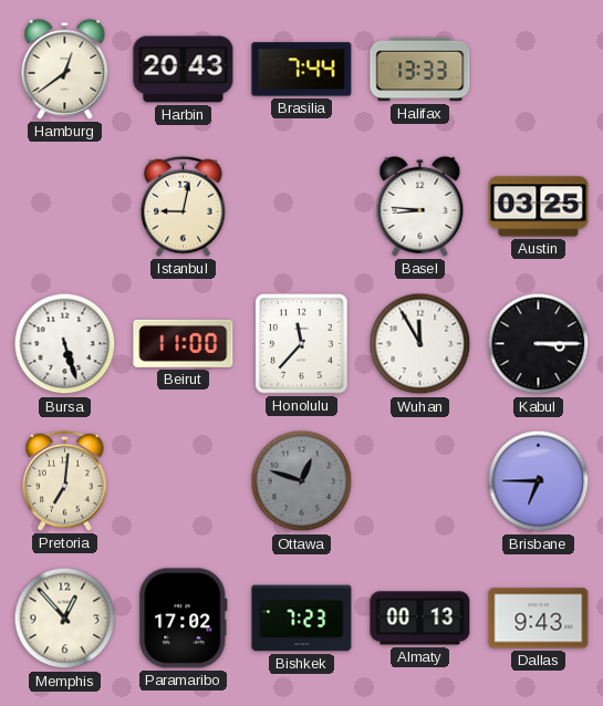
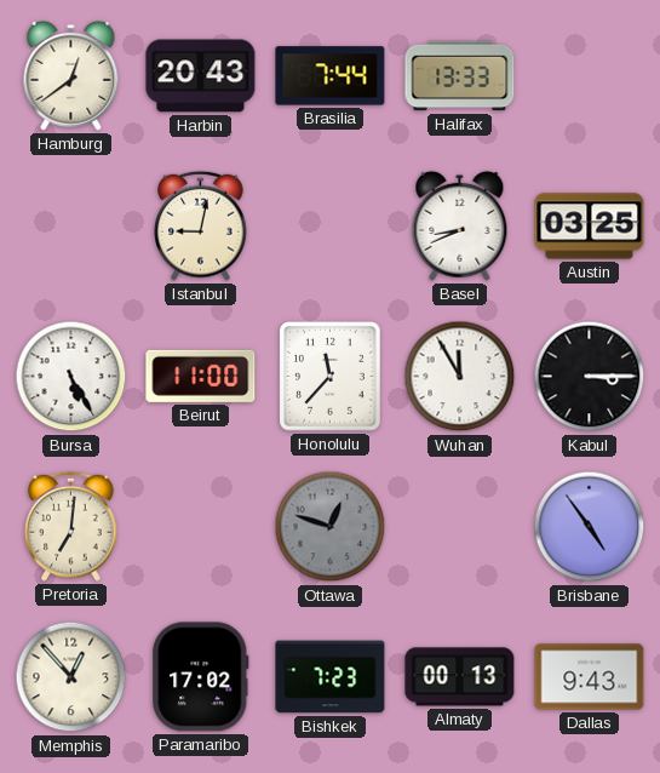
Basel: 8:46 -> 8:41
Bursa: 5:27 -> 5:25
Brisbane: 6:45 -> 4:54
